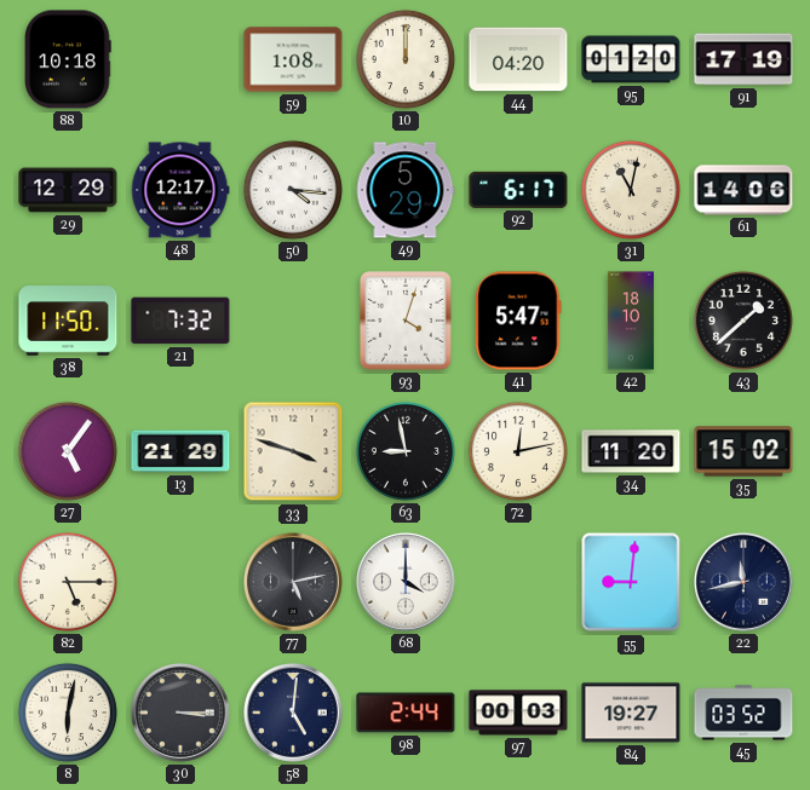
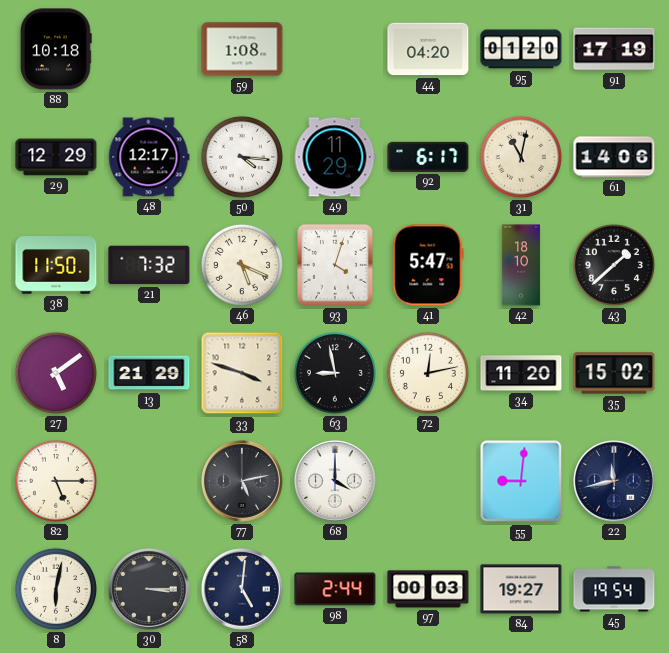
10: 12:00 -> none
49: 5:29 -> 11:29
46: none -> 5:19
27: 5:06 -> 5:09
45: 03:52 -> 19:54
